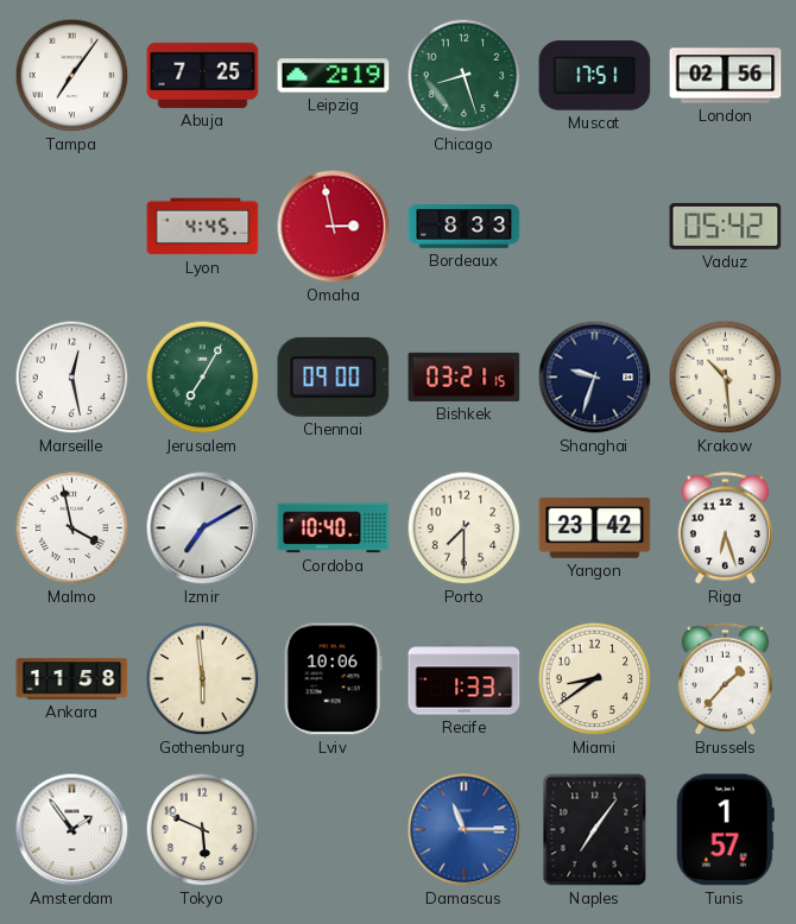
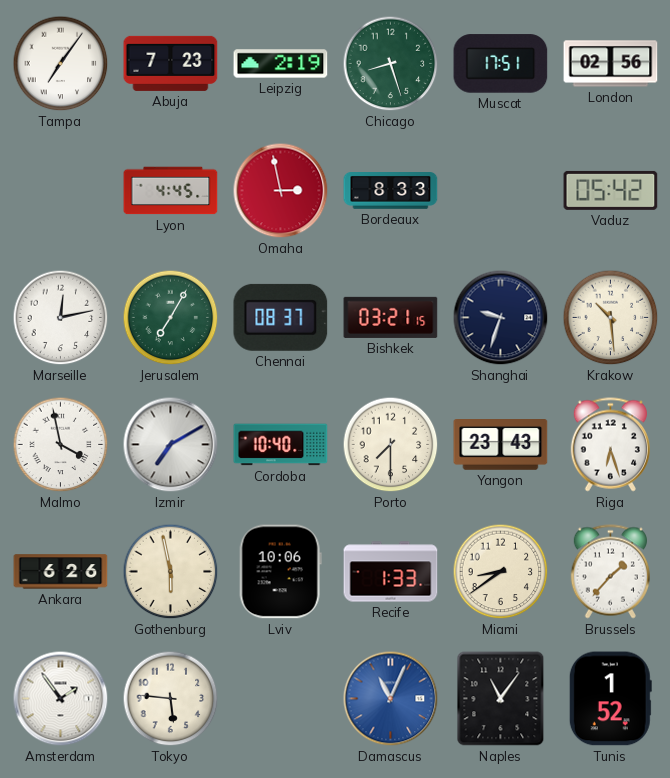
Abuja: 7:25 -> 7:23
Marseille: 12:28 -> 12:13
Chennai: 09:00 -> 08:37
Yangon: 23:42 -> 23:43
Ankara: 11:58 -> 6:26
Gothenburg: 5:59 -> 5:58
Tokyo: 5:49 -> 5:46
Damascus: 11:15 -> 11:04
Naples: 7:06 -> 11:06
Tunis: 1:57 -> 1:52
